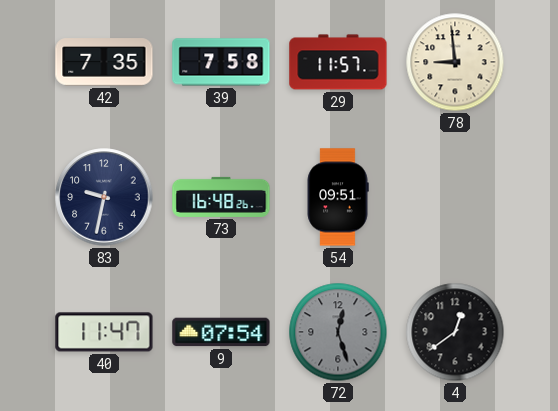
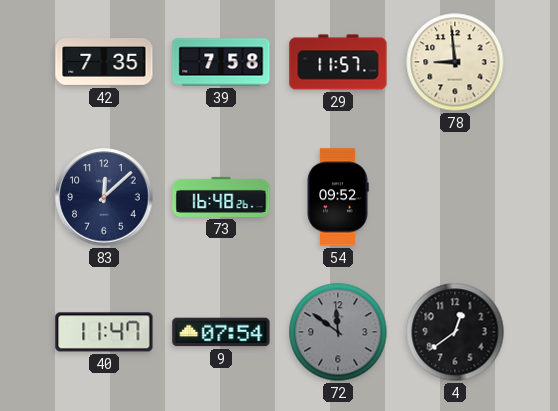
83: 9:32 -> 12:08
54: 09:51 -> 09:52
72: 12:27 -> 11:51
